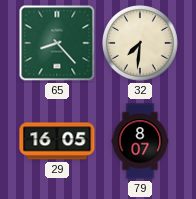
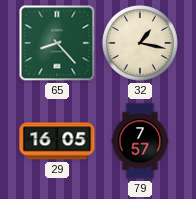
32: 7:31 -> 1:17
79: 8:07 -> 7:57
